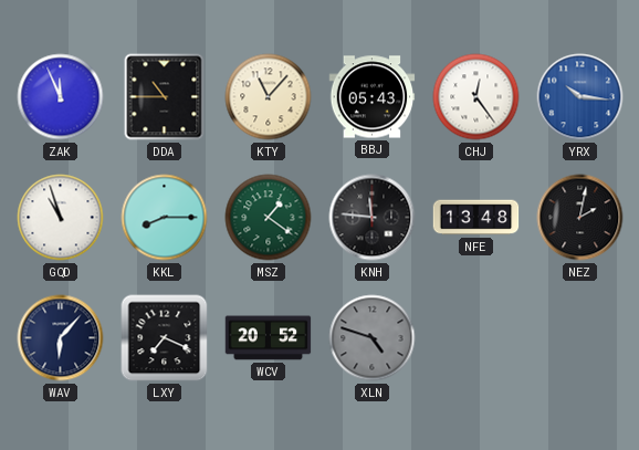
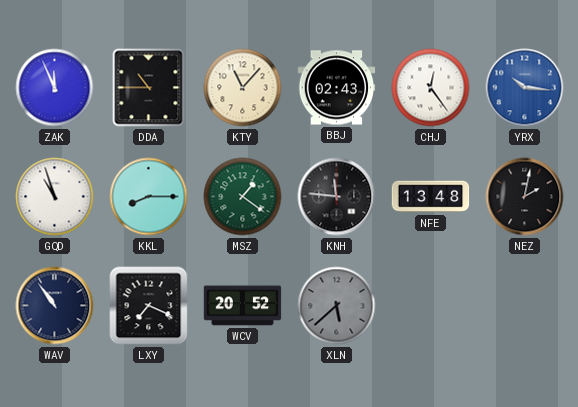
BBJ: 05:43 -> 02:43
WAV: 6:07 -> 10:54
XLN: 4:48 -> 5:38
